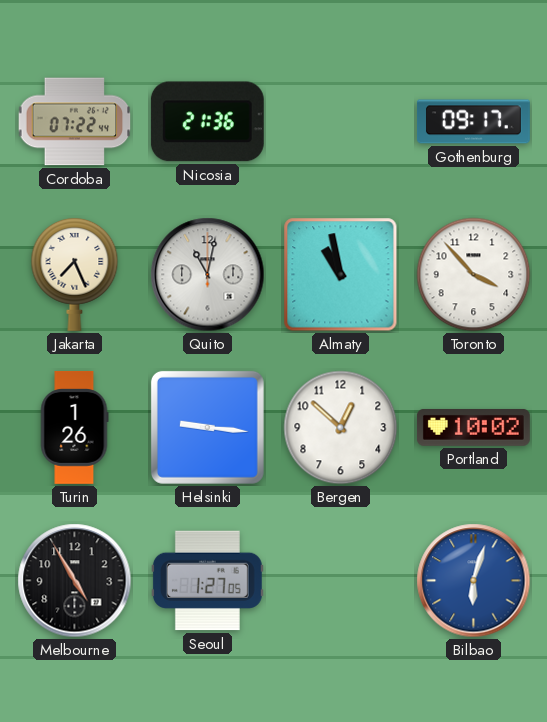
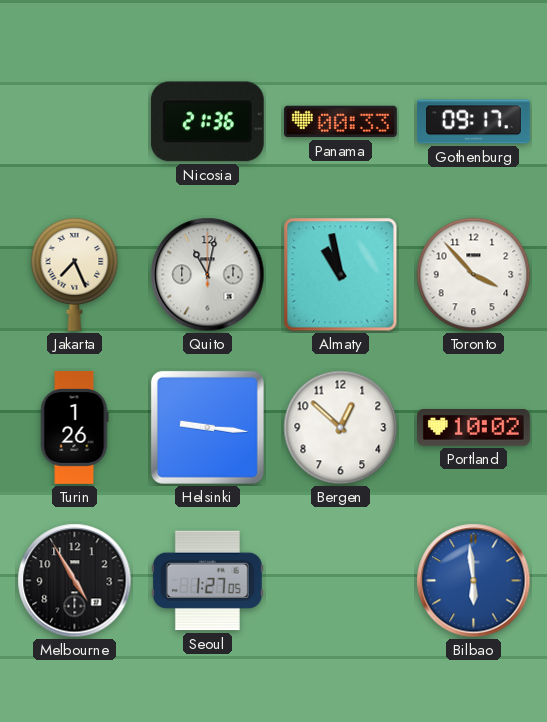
Cordoba: 07:22 -> none
Panama: none -> 00:33
Bilbao: 6:03 -> 5:59
